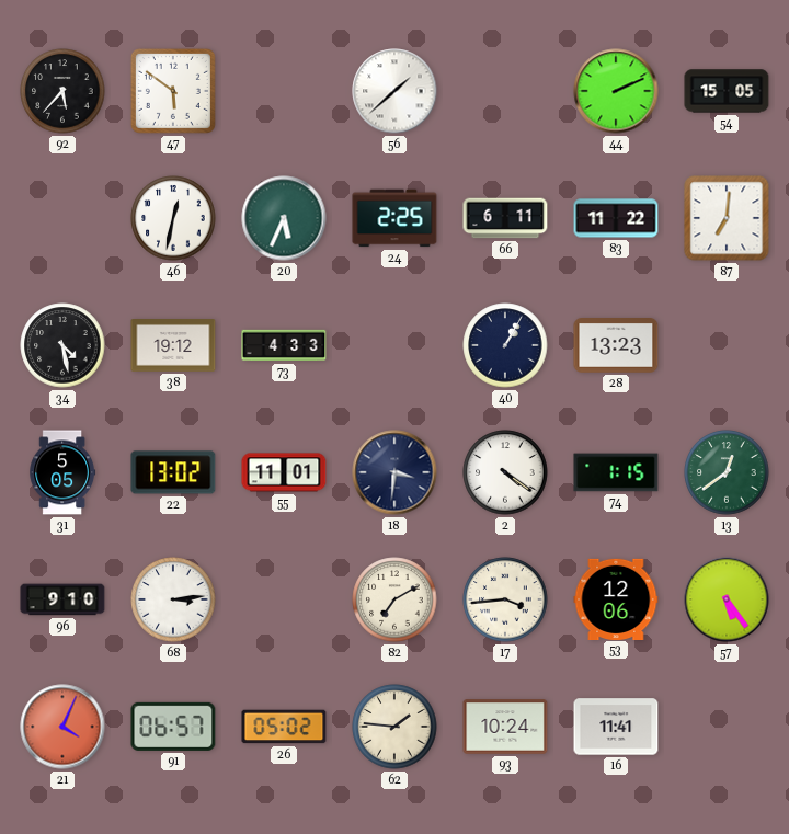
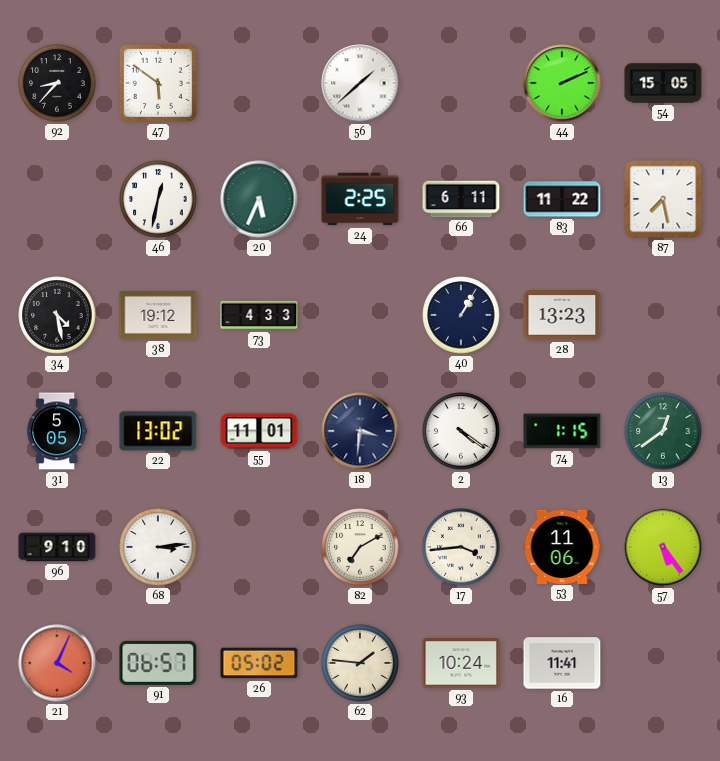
92: 5:37 -> 8:37
87: 7:01 -> 7:28
53: 12:06 -> 11:06
